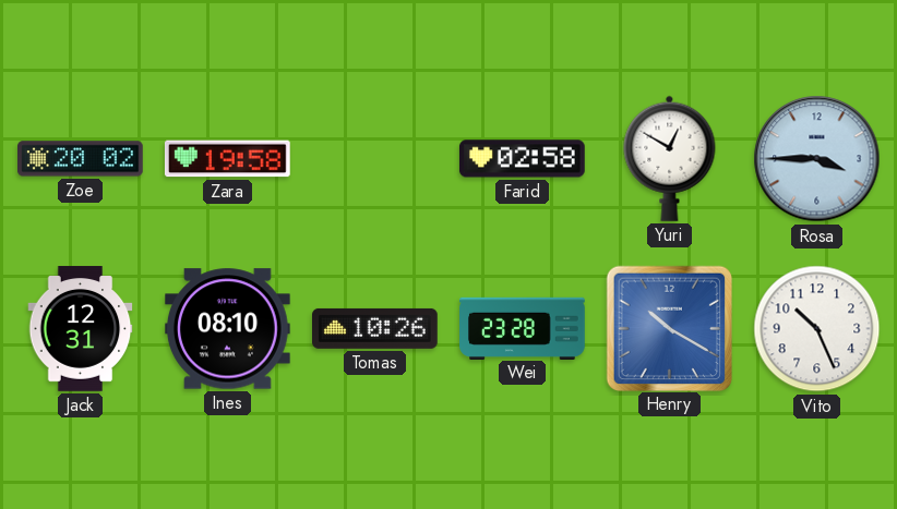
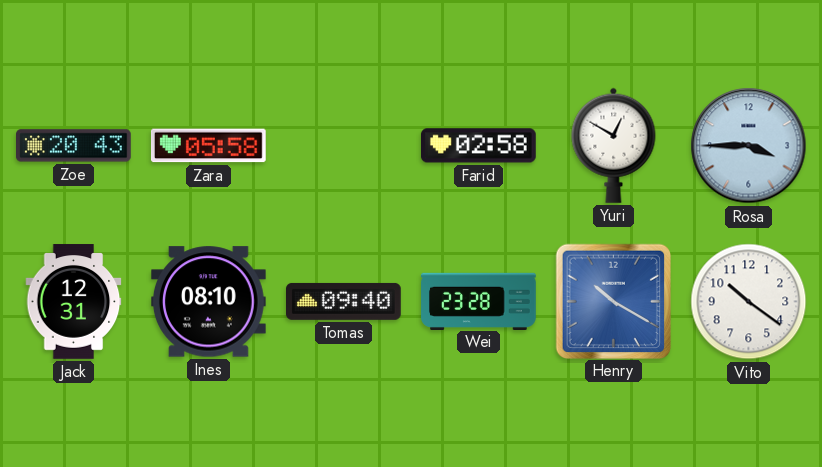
Zoe: 20:02 -> 20:43
Zara: 19:58 -> 05:58
Tomas: 10:26 -> 09:40
Vito: 10:26 -> 10:21
